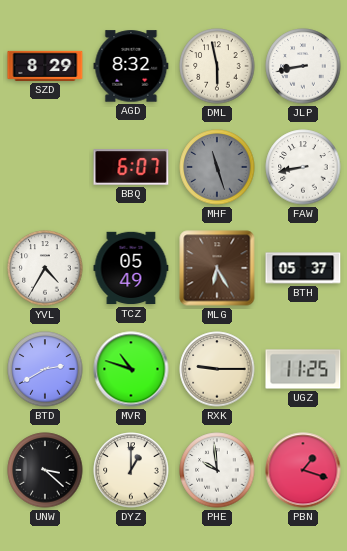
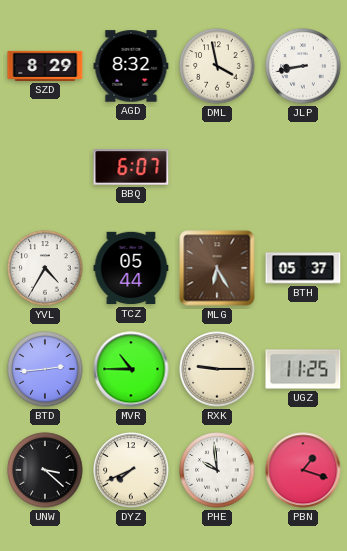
DML: 5:58 -> 3:58
MHF: 11:27 -> none
FAW: 8:43 -> none
TCZ: 05:49 -> 05:44
BTD: 2:40 -> 2:44
MVR: 10:48 -> 10:45
DYZ: 1:00 -> 7:41
